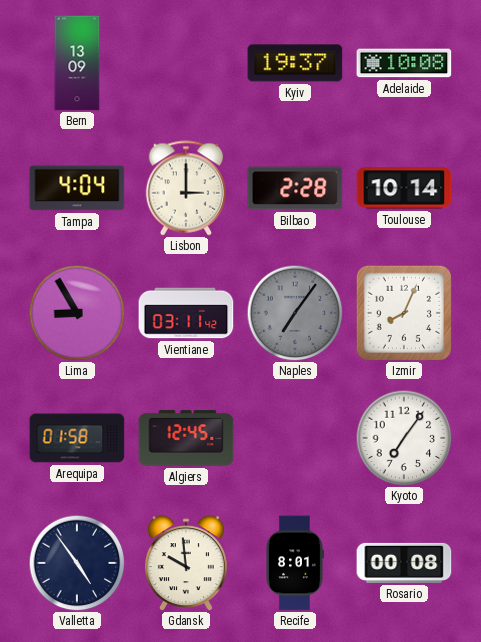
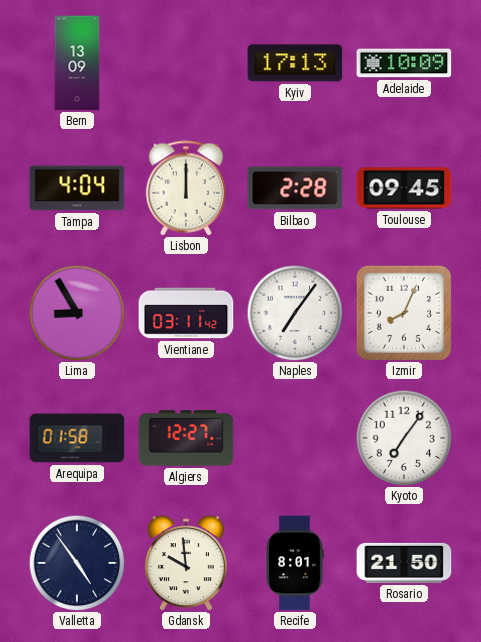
Kyiv: 19:37 -> 17:13
Adelaide: 10:08 -> 10:09
Lisbon: 3:00 -> 12:00
Toulouse: 10:14 -> 09:45
Naples dial: grey -> white
Algiers: 12:45 -> 12:27
Rosario: 00:08 -> 21:50
